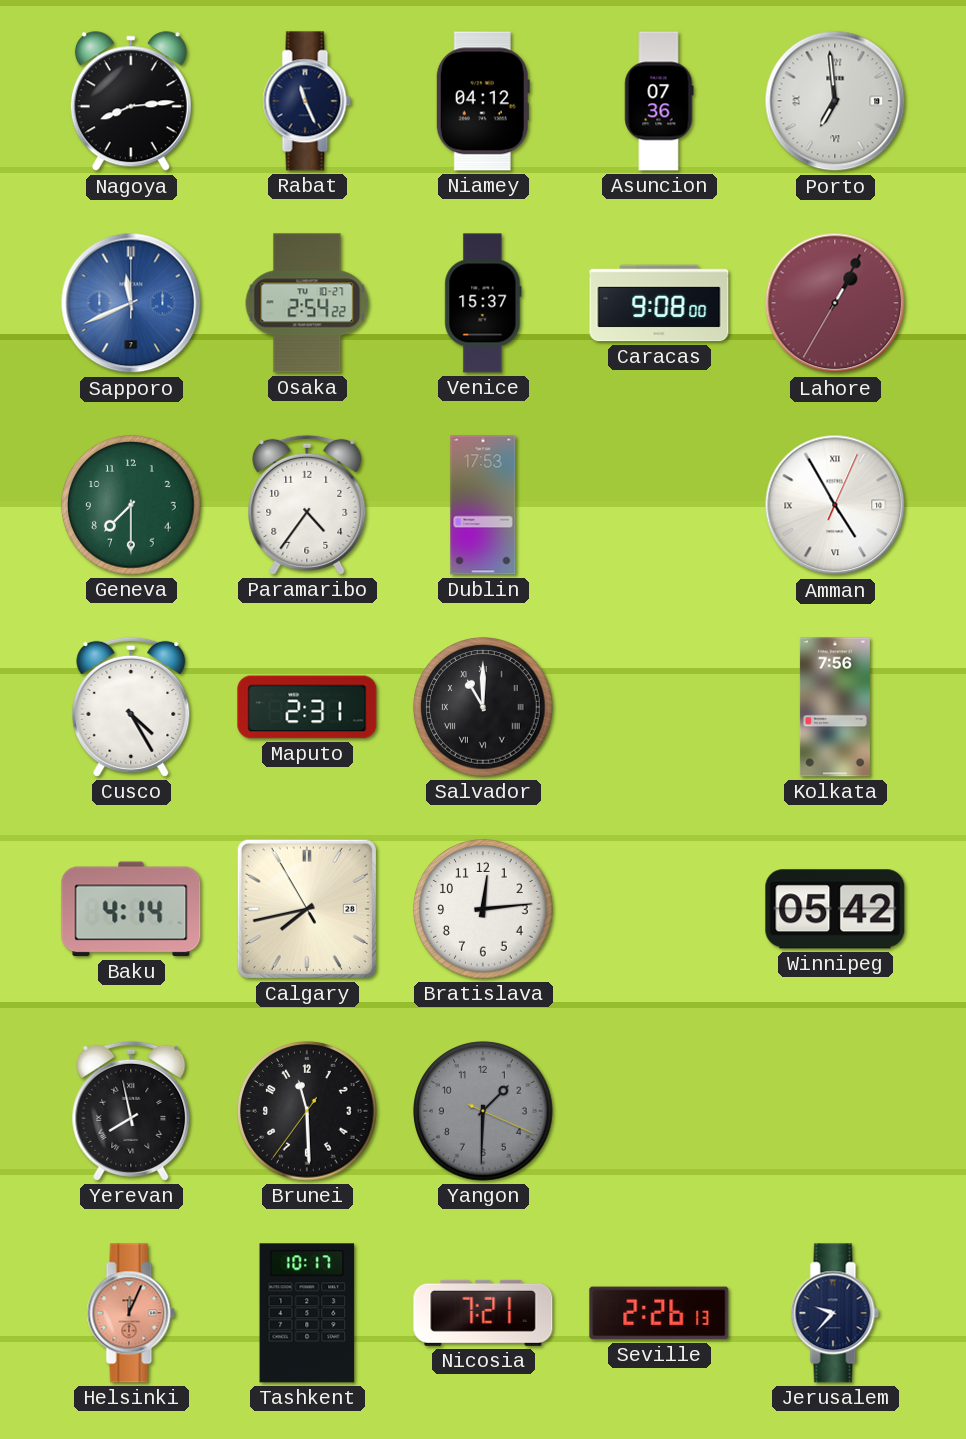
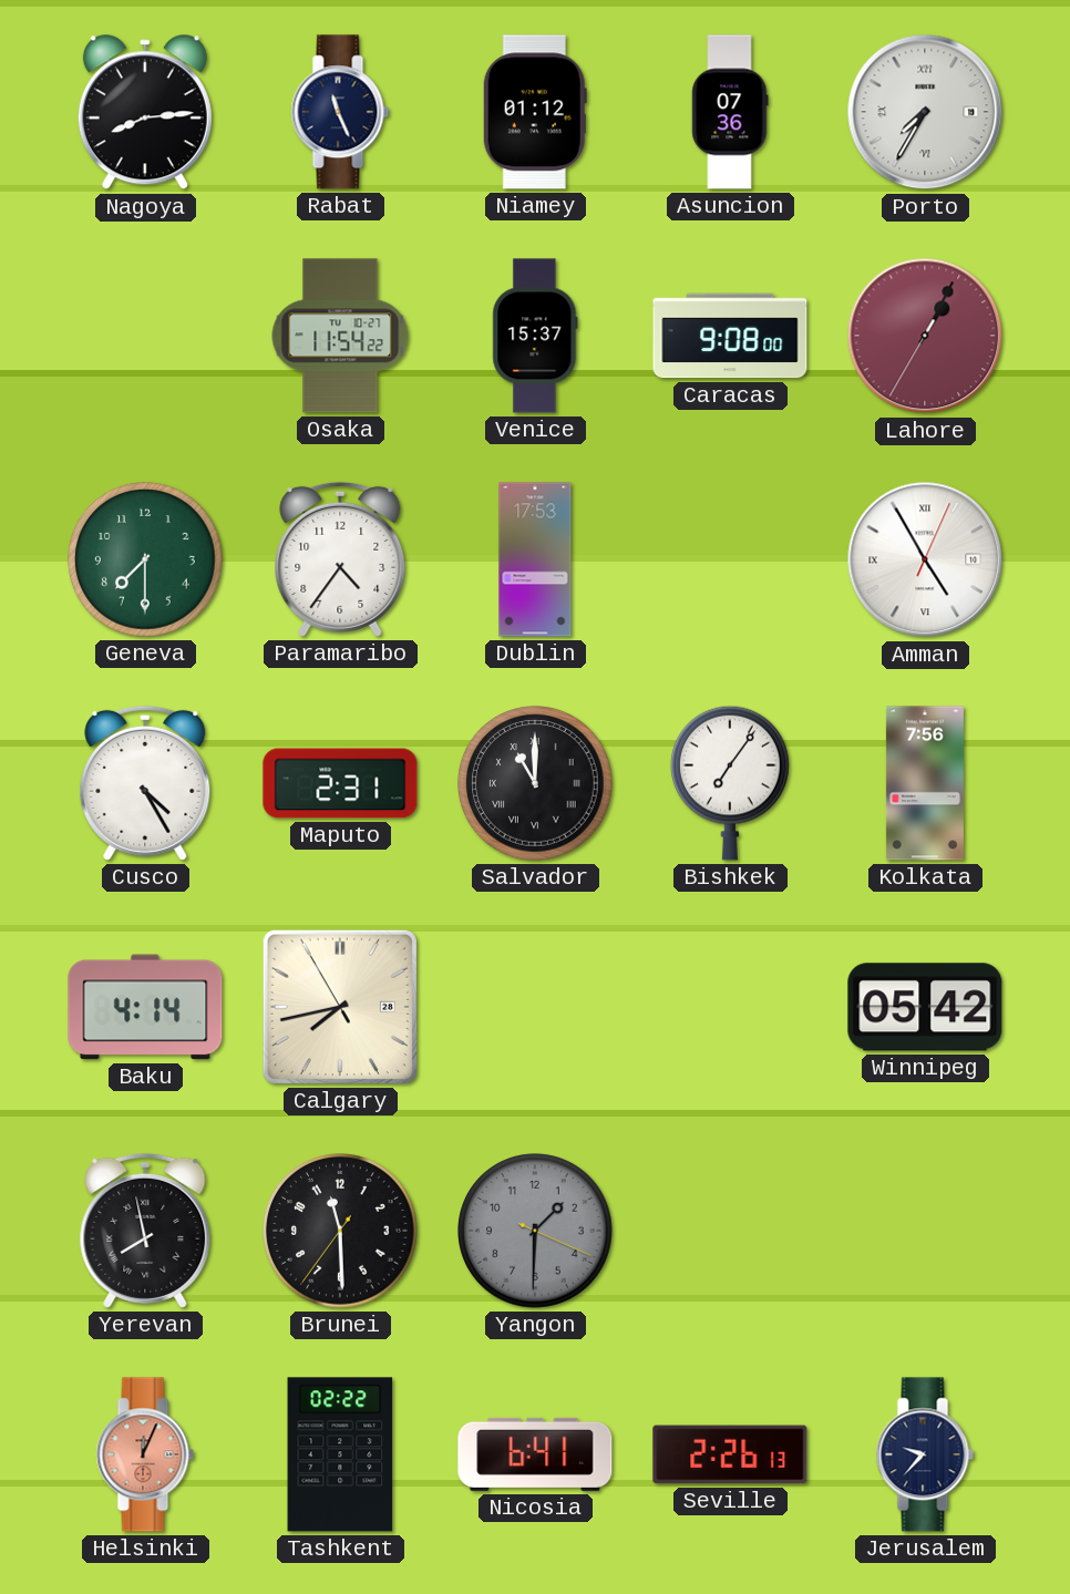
Niamey: 04:12 -> 01:12
Porto: 6:59 -> 7:35
Sapporo: 11:41 -> none
Osaka: 2:54 -> 11:54
Bishkek: none -> 7:06
Bratislava: 12:14 -> none
Tashkent: 10:17 -> 02:22
Nicosia: 7:21 -> 6:41
